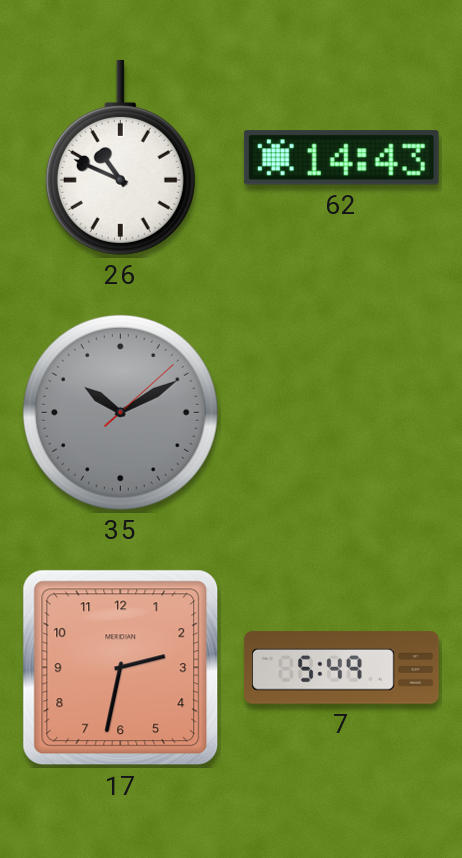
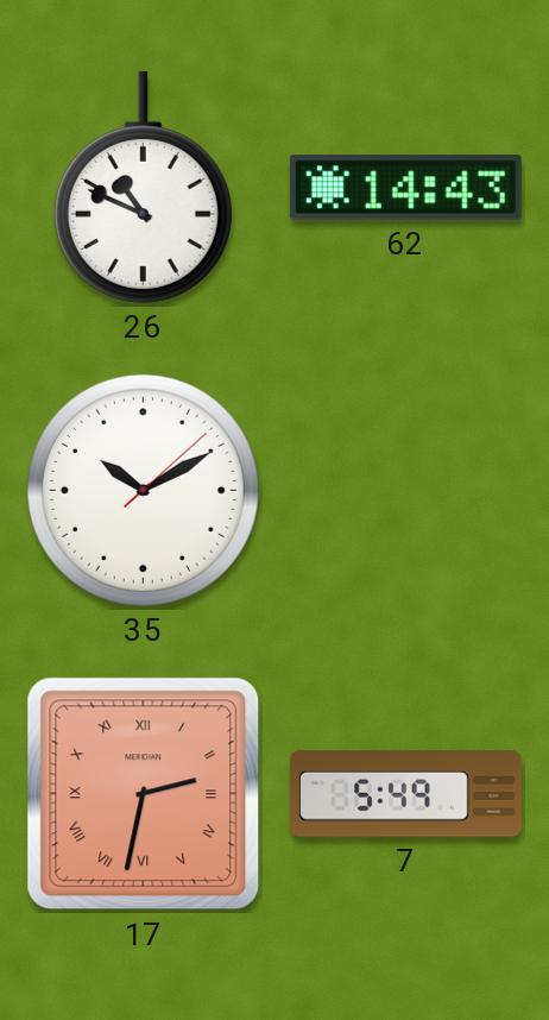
35 dial: grey -> white
17 numerals: Arabic -> Roman
